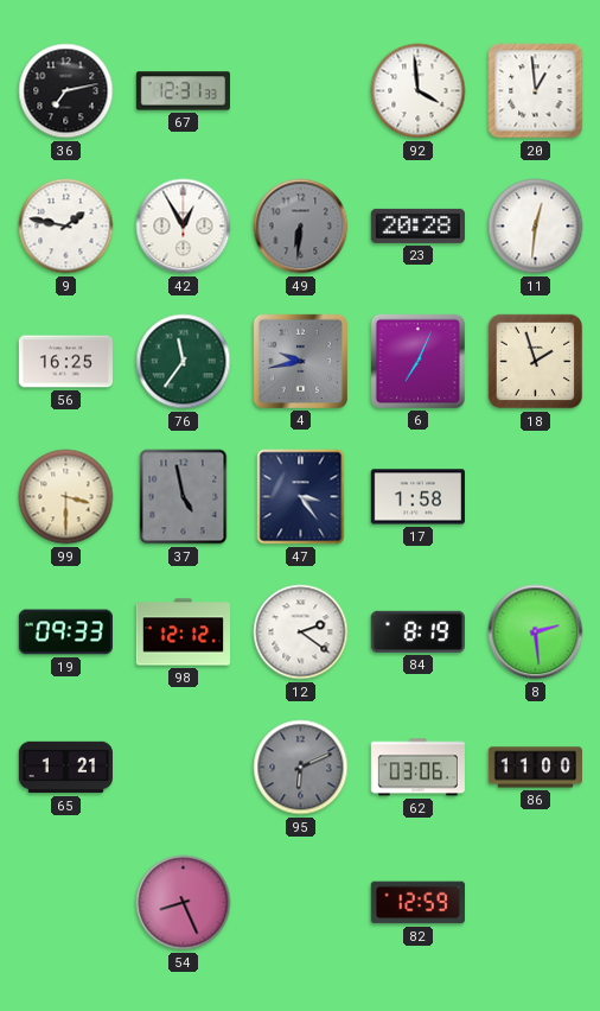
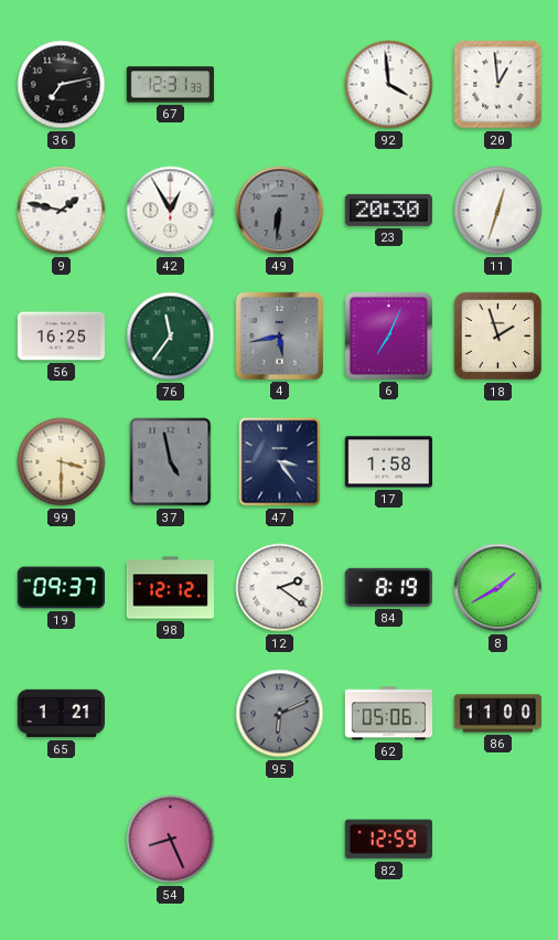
23: 20:28 -> 20:30
11: 12:31 -> 12:33
4: 9:43 -> 5:43
19: 09:33 -> 09:37
8: 2:29 -> 1:40
62: 03:06 -> 05:06
